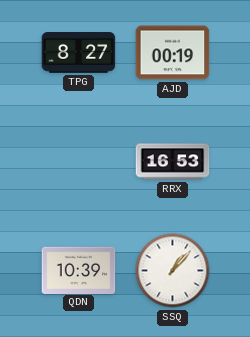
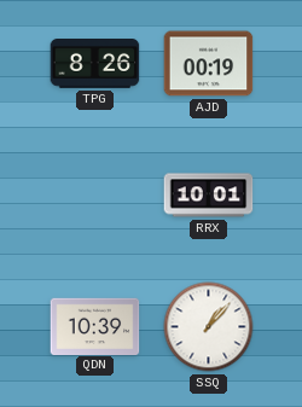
TPG: 8:27 -> 8:26
RRX: 16:53 -> 10:01
